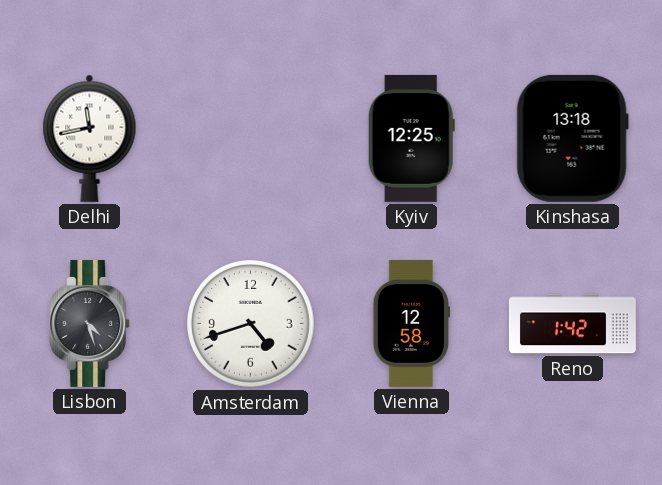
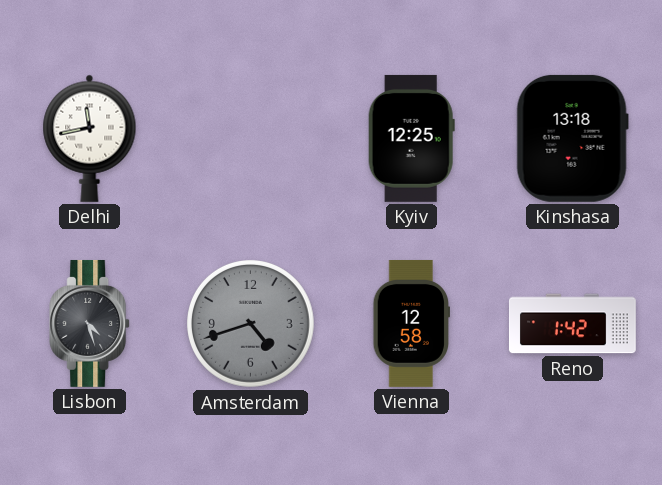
Amsterdam dial: white -> grey
